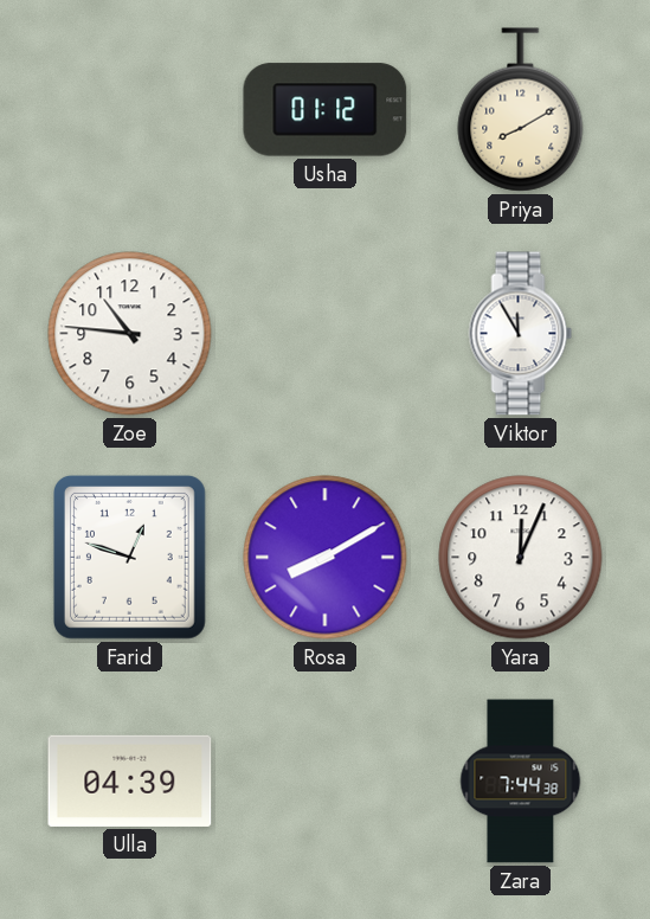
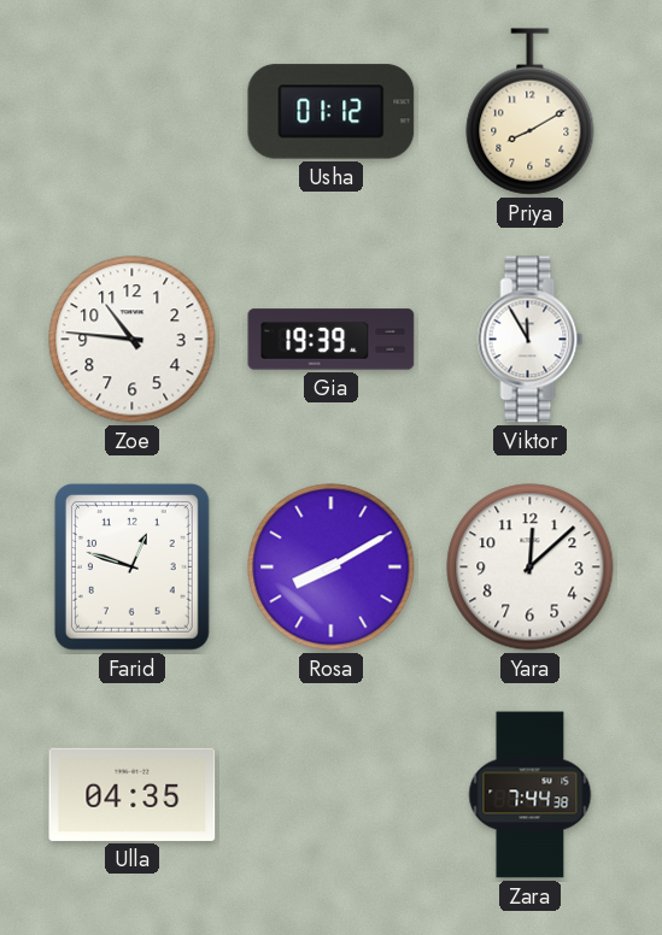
Gia: none -> 19:39
Yara: 12:04 -> 12:08
Ulla: 04:39 -> 04:35
